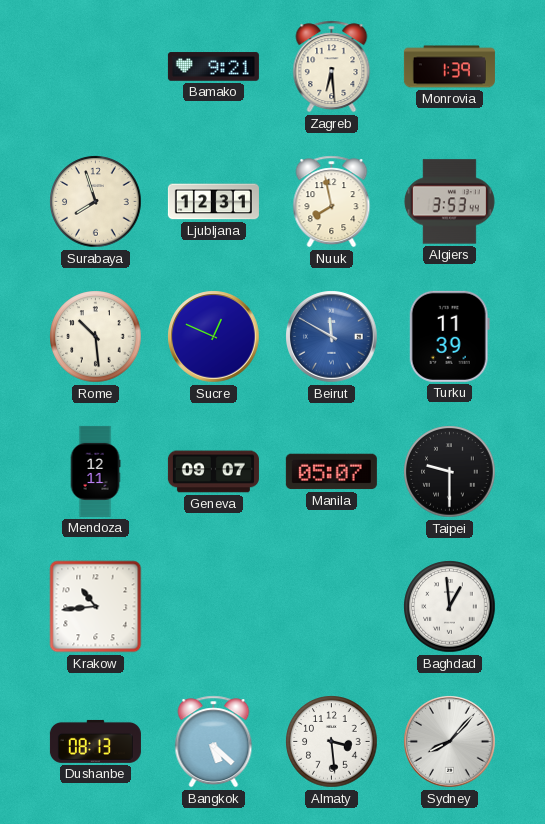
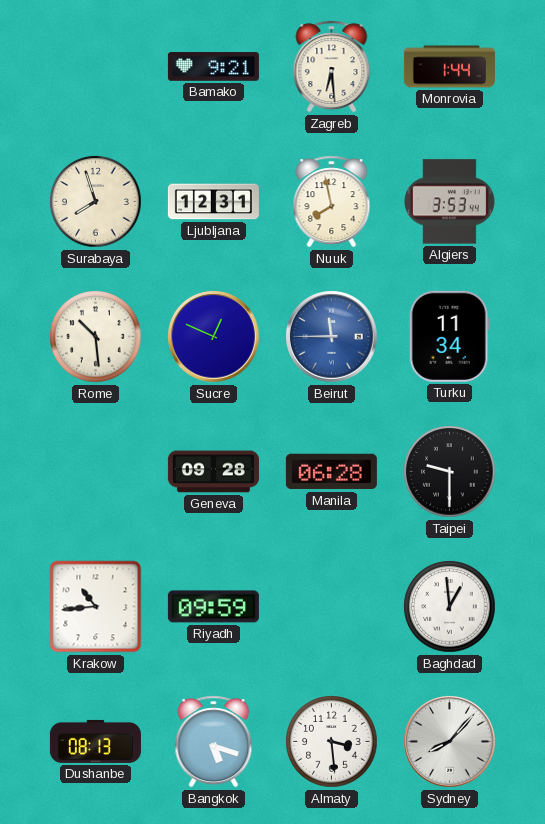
Monrovia: 1:39 -> 1:44
Beirut: 11:50 -> 11:45
Turku: 11:39 -> 11:34
Mendoza: 12:11 -> none
Geneva: 09:07 -> 09:28
Manila: 05:07 -> 06:28
Riyadh: none -> 09:59
Bangkok: 5:22 -> 5:18
